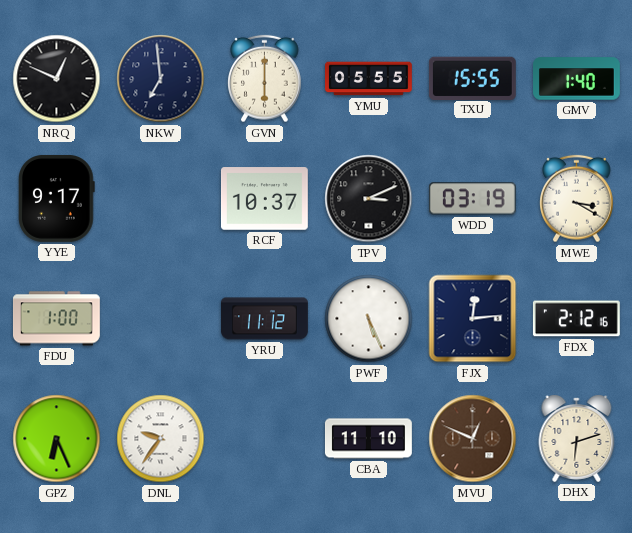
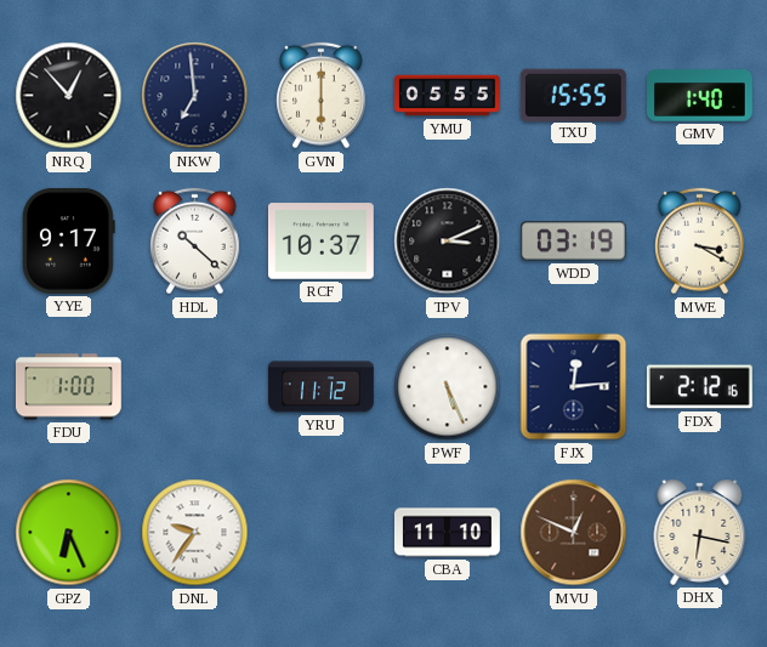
NRQ: 12:49 -> 12:53
HDL: none -> 10:22
DHX: 6:12 -> 6:17
